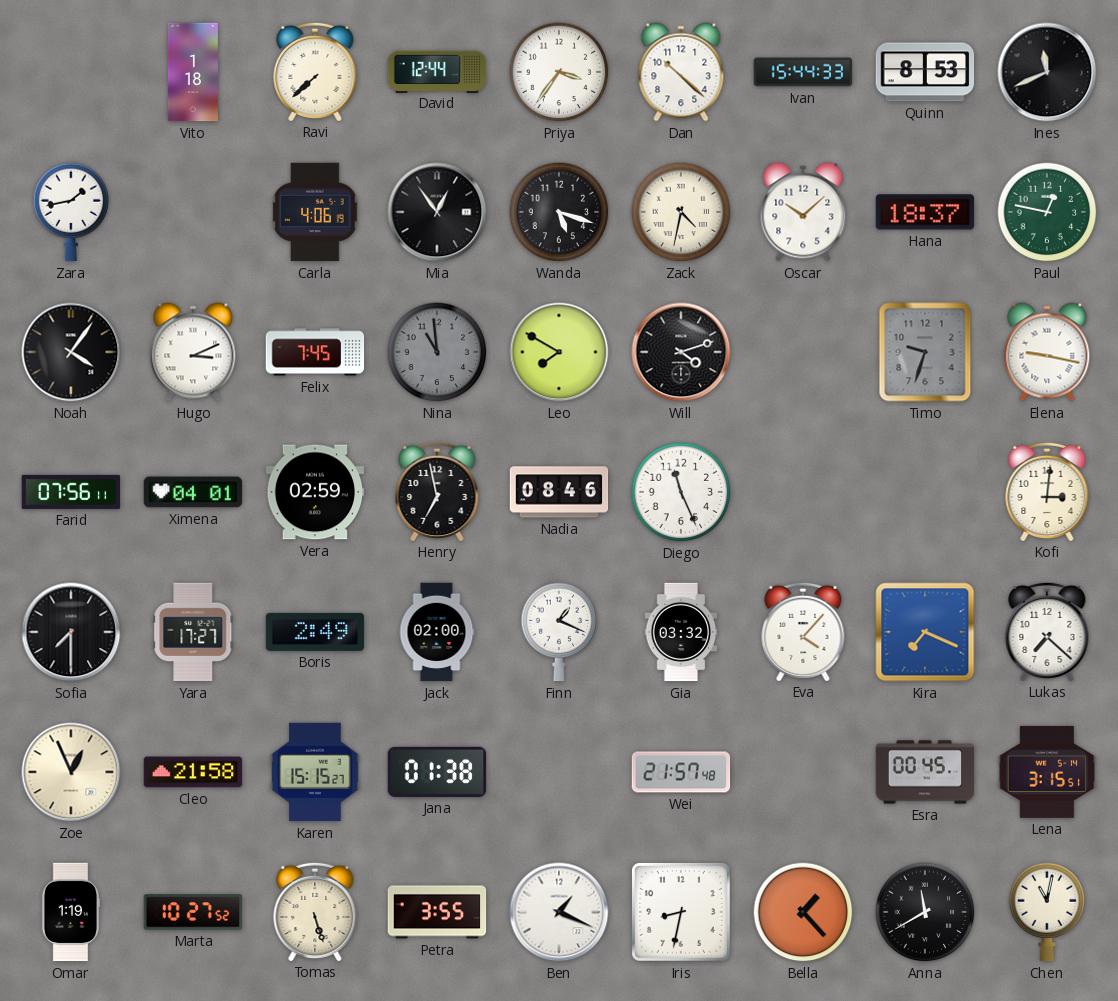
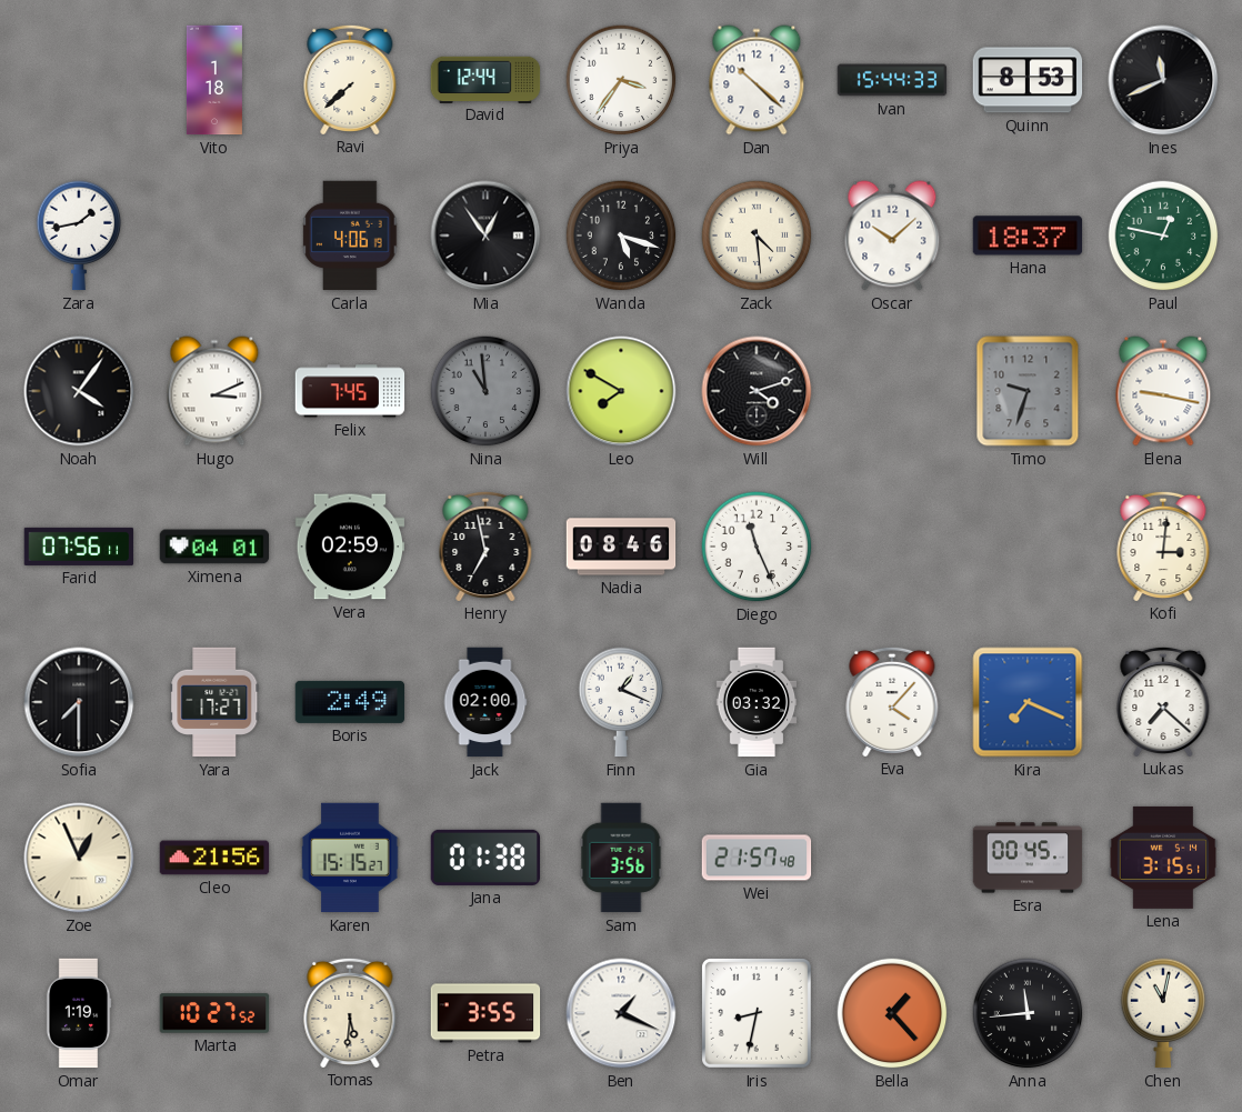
Zack: 4:32 -> 4:29
Cleo: 21:58 -> 21:56
Sam: none -> 3:56
Tomas: 5:27 -> 5:31
Anna: 11:40 -> 11:44
